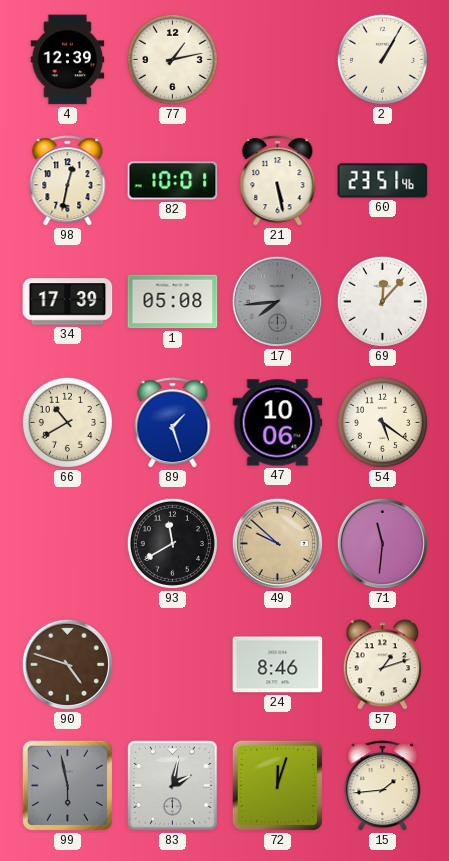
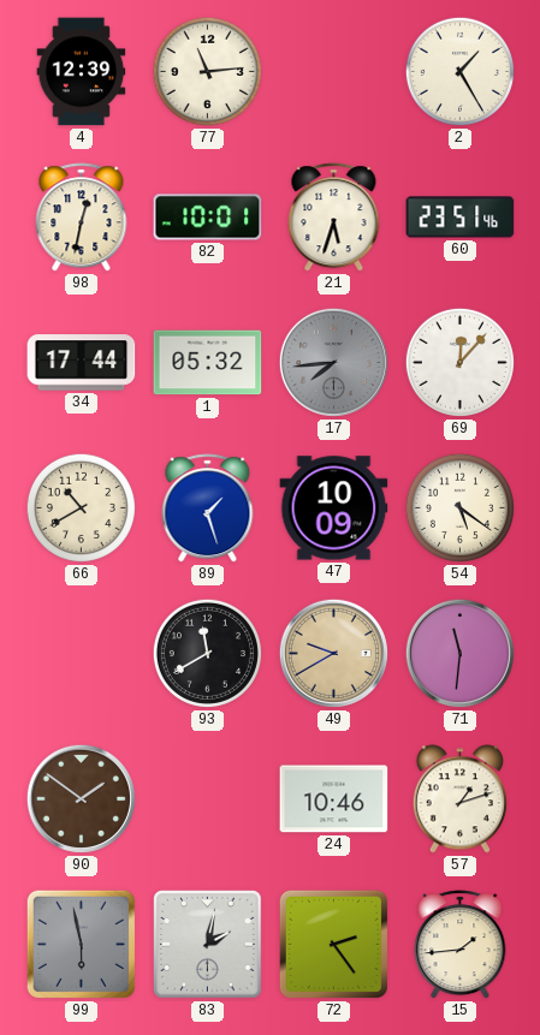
77: 1:13 -> 11:14
2: 1:05 -> 1:25
21: 5:28 -> 5:33
34: 17:39 -> 17:44
1: 05:08 -> 05:32
47: 10:06 -> 10:09
49: 9:52 -> 9:40
90: 4:48 -> 1:51
24: 8:46 -> 10:46
72: 12:03 -> 2:24
